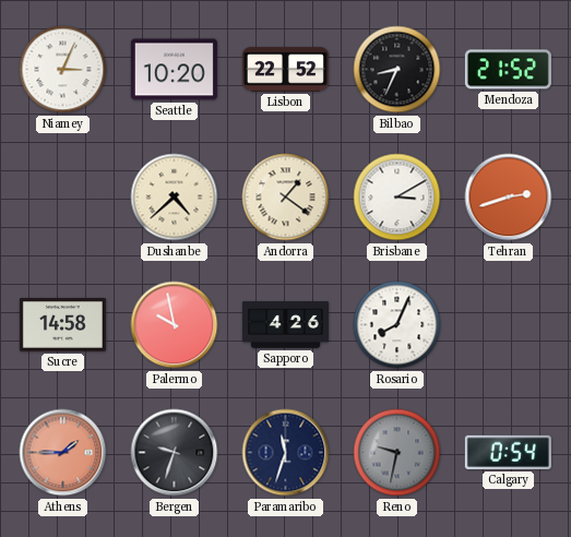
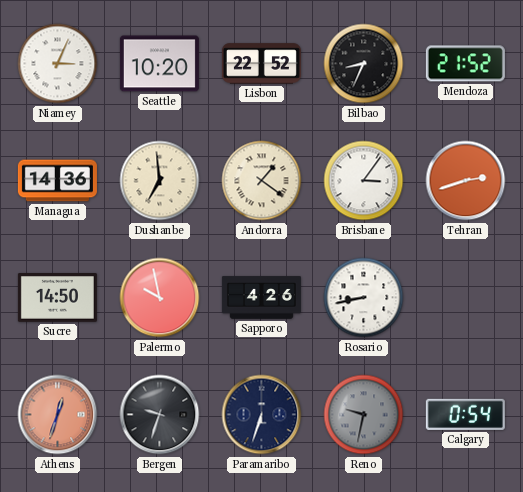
Managua: none -> 14:36
Dushanbe: 4:38 -> 6:59
Brisbane: 3:10 -> 3:06
Sucre: 14:58 -> 14:50
Rosario: 8:04 -> 8:43
Athens: 1:45 -> 12:33
Paramaribo: 11:33 -> 6:33
